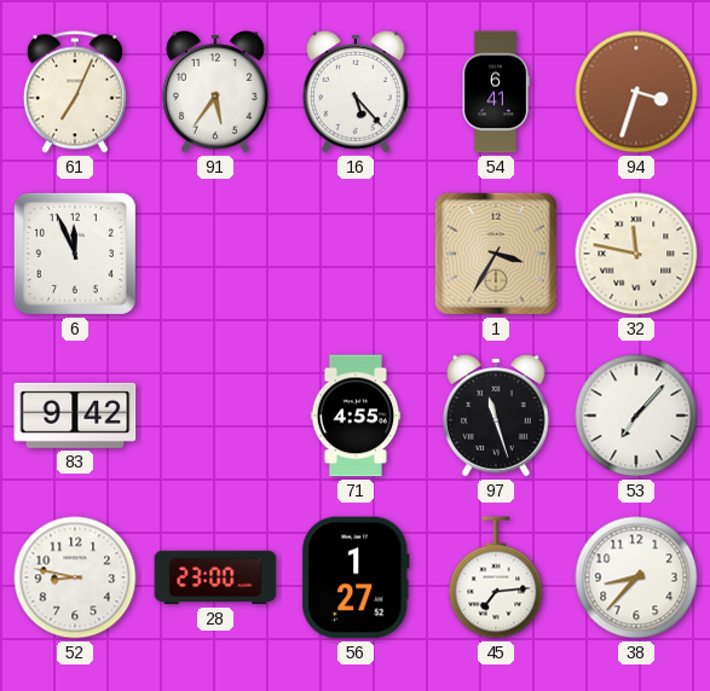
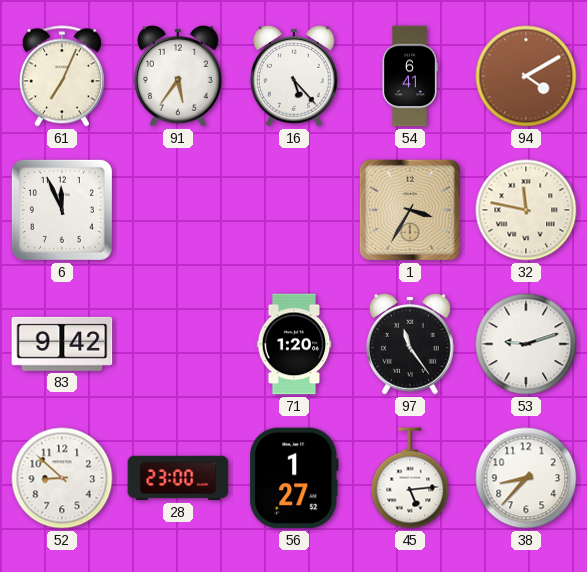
94: 3:33 -> 4:10
71: 4:55 -> 1:20
97: 11:27 -> 11:24
53: 7:07 -> 9:12
52: 8:47 -> 8:52
45: 7:14 -> 5:14
